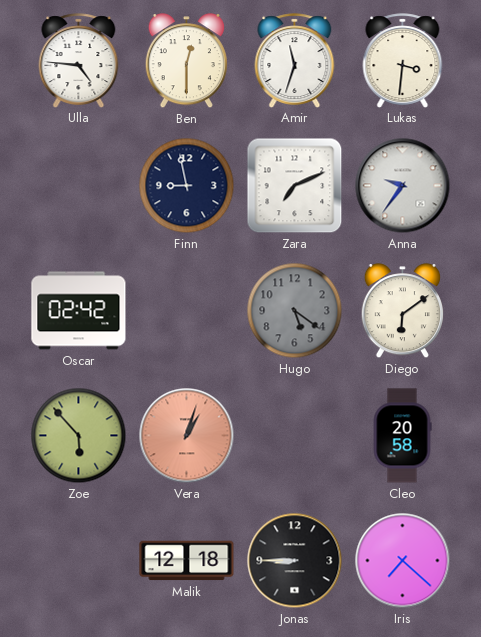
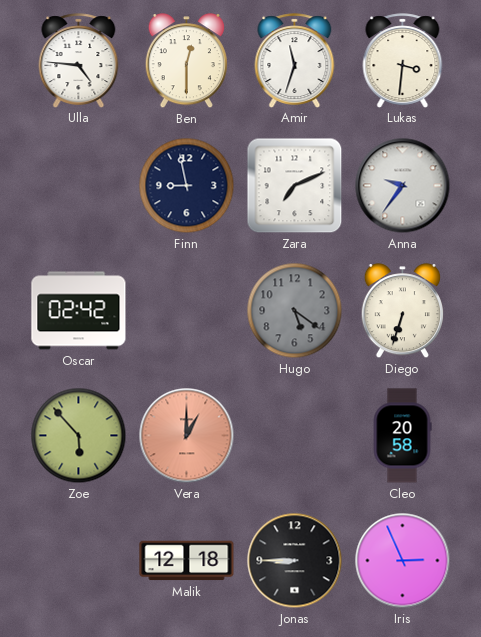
Diego: 6:09 -> 6:33
Vera: 1:03 -> 1:00
Iris: 7:22 -> 2:56
